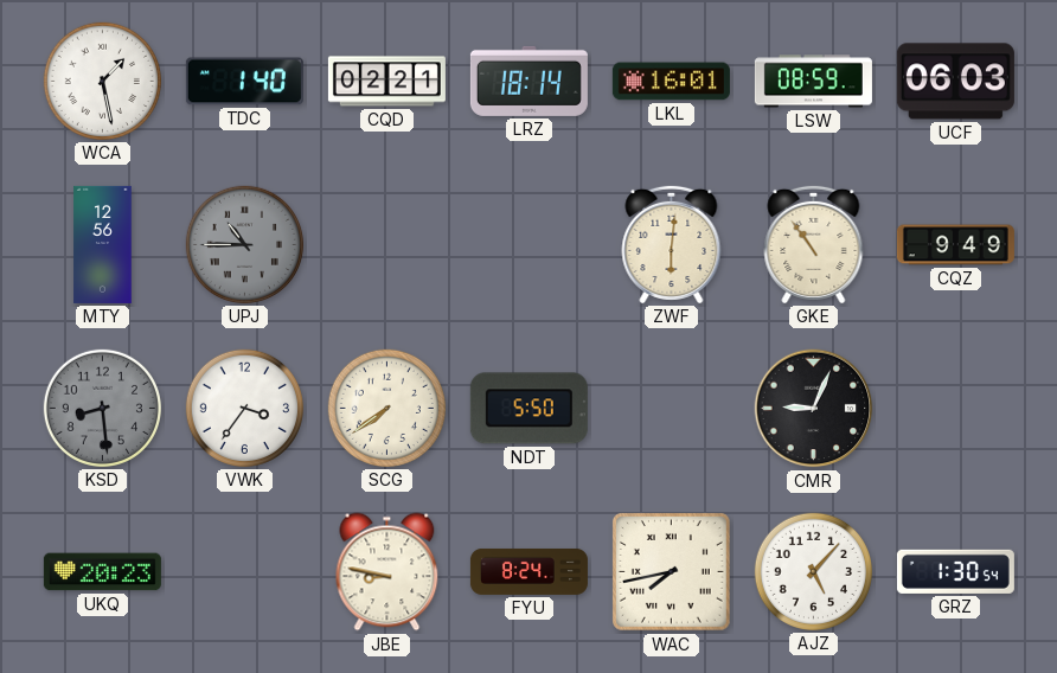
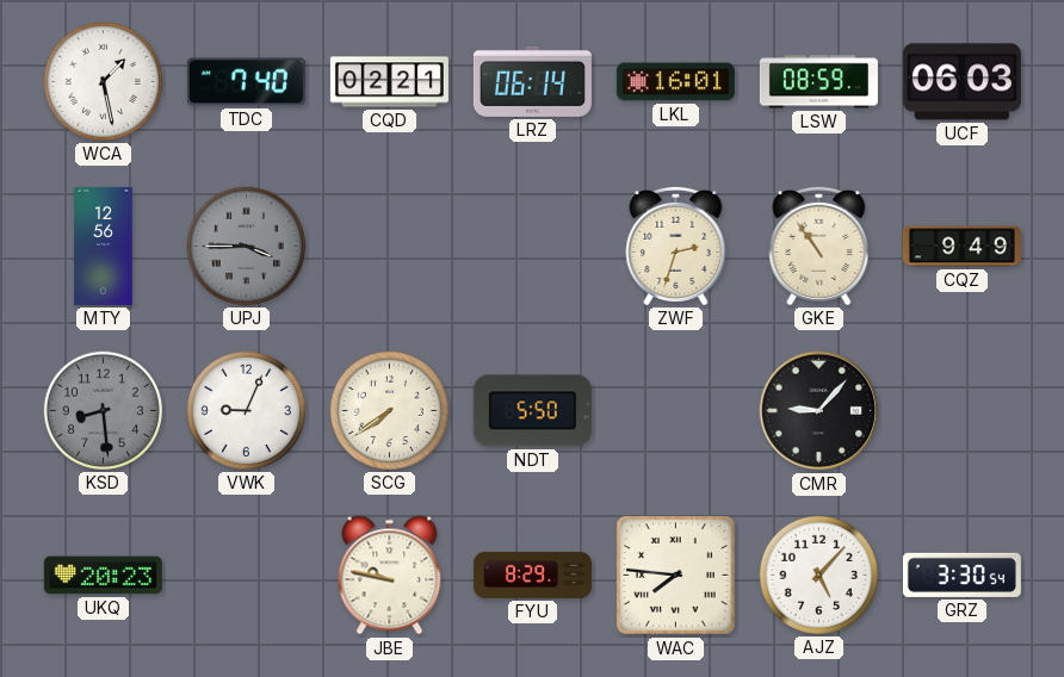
TDC: 1:40 -> 7:40
LRZ: 18:14 -> 06:14
UPJ: 10:45 -> 3:45
ZWF: 6:01 -> 2:33
VWK: 3:36 -> 9:04
CMR: 9:04 -> 9:07
JBE: 8:47 -> 9:47
FYU: 8:24 -> 8:29
WAC: 7:43 -> 7:46
GRZ: 1:30 -> 3:30
